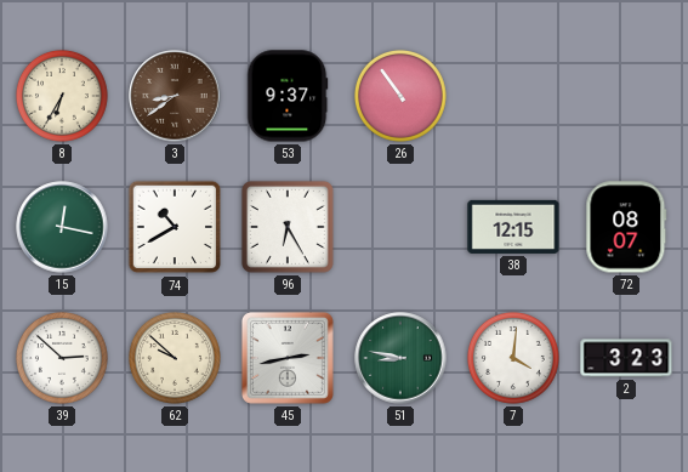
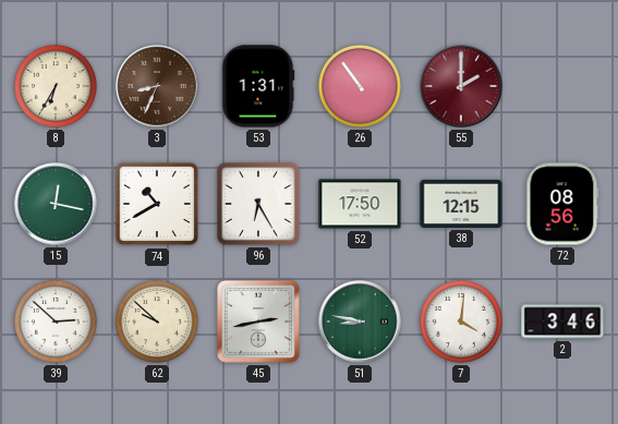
3: 8:39 -> 8:34
53: 9:37 -> 1:31
55: none -> 2:00
52: none -> 17:50
72: 08:07 -> 08:56
2: 3:23 -> 3:46
